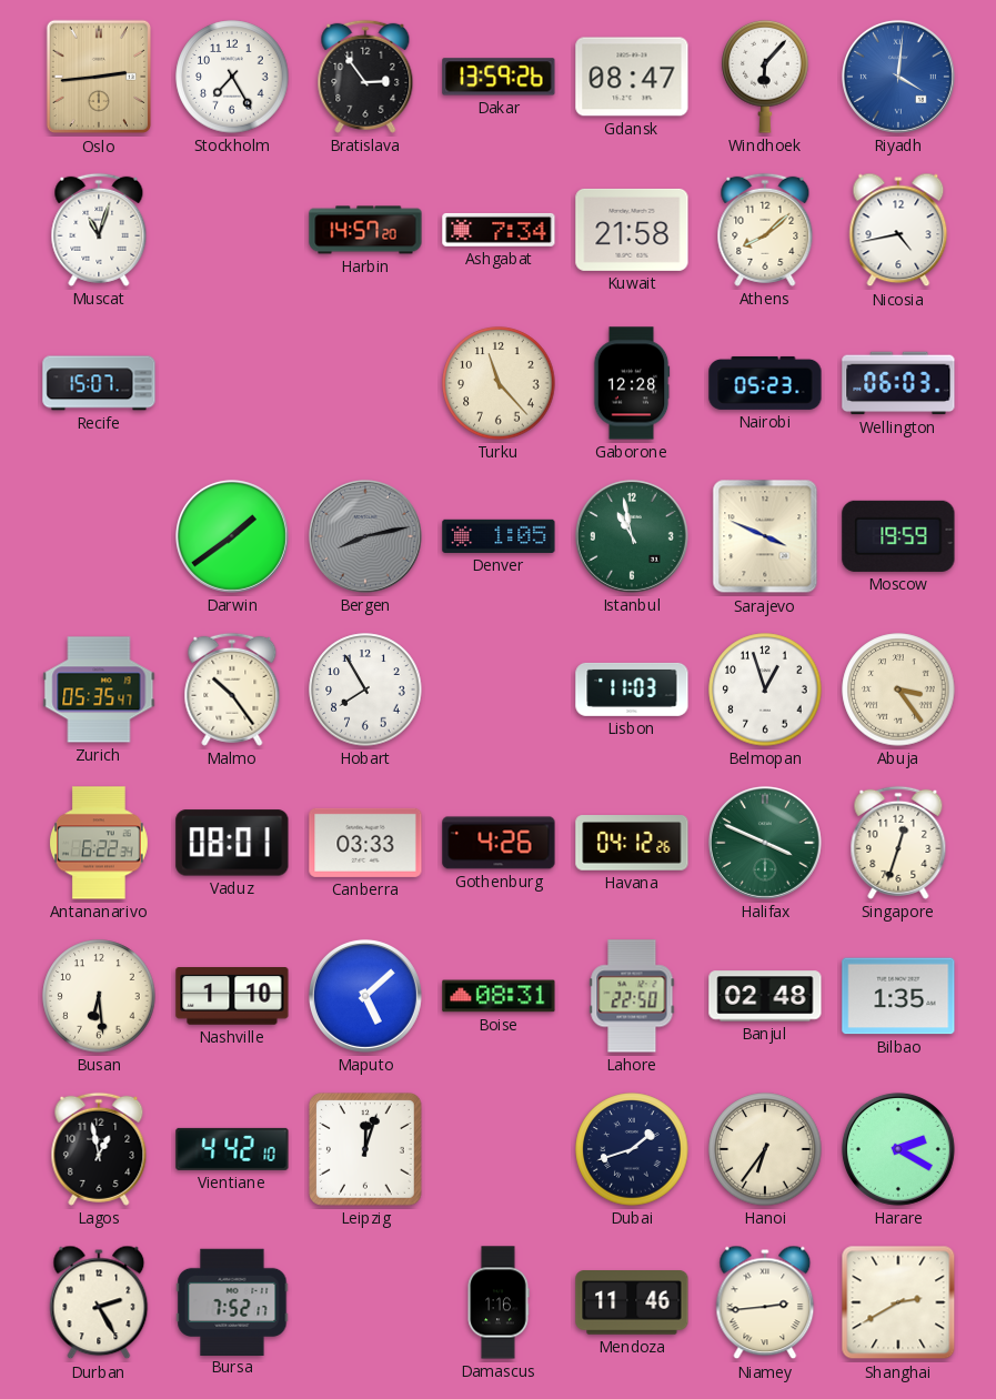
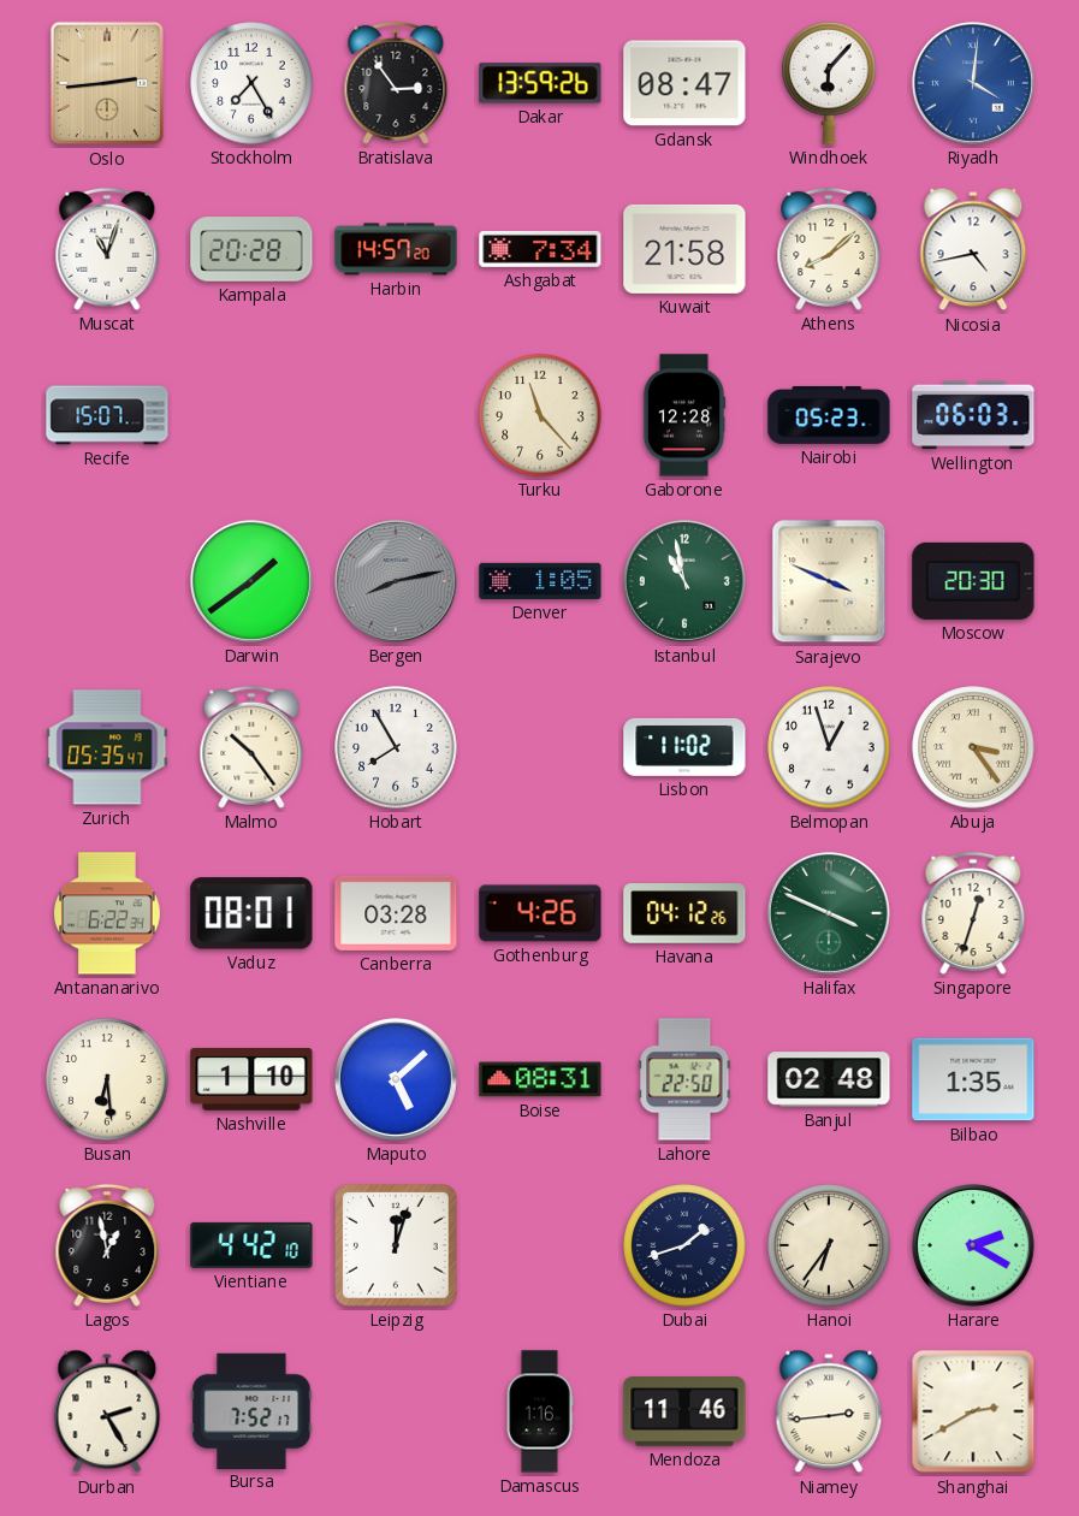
Kampala: none -> 20:28
Moscow: 19:59 -> 20:30
Lisbon: 11:03 -> 11:02
Canberra: 03:33 -> 03:28
